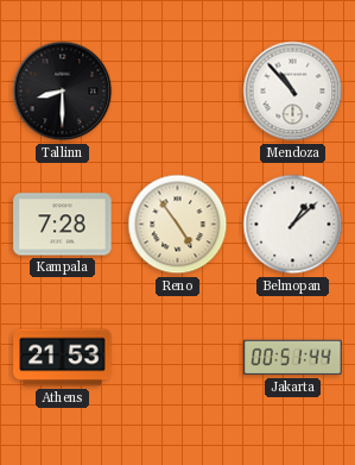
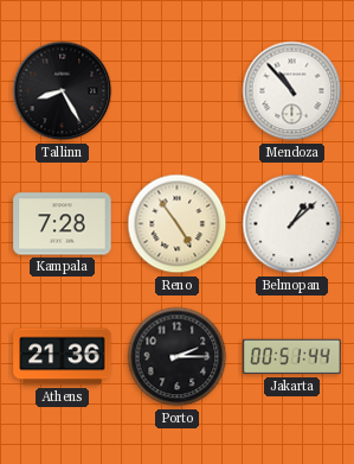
Tallinn: 8:30 -> 8:25
Athens: 21:53 -> 21:36
Porto: none -> 2:15
